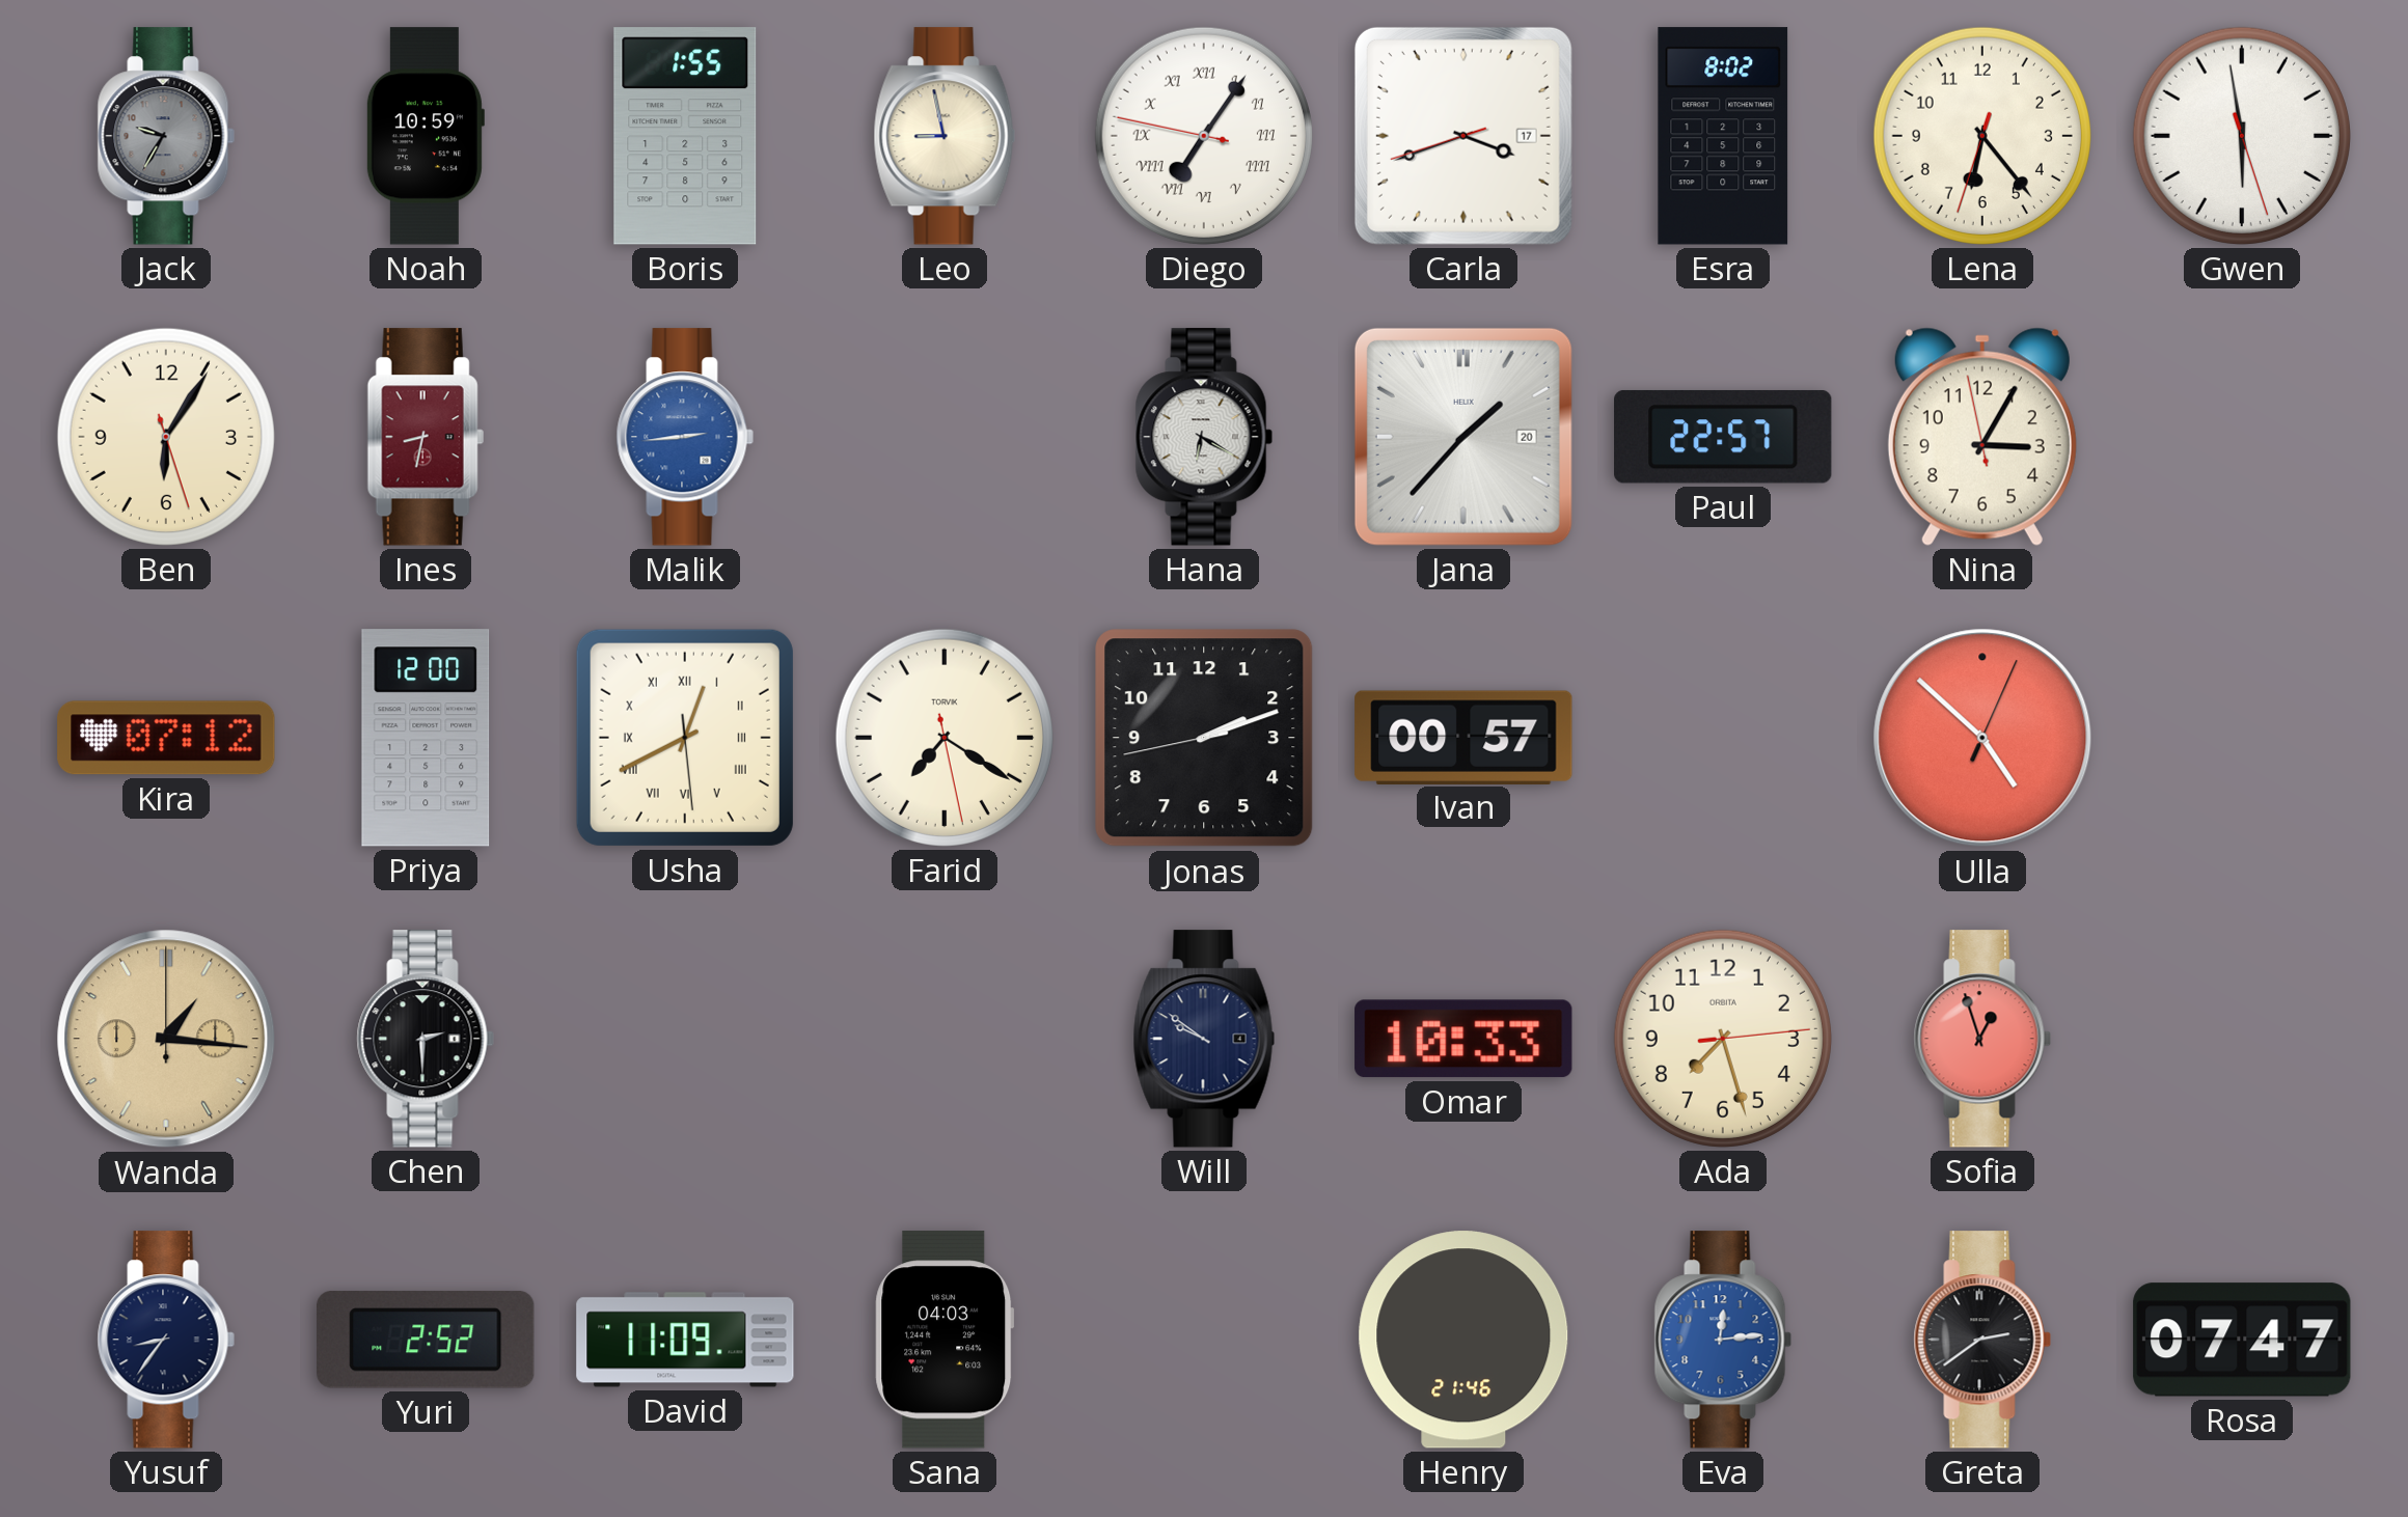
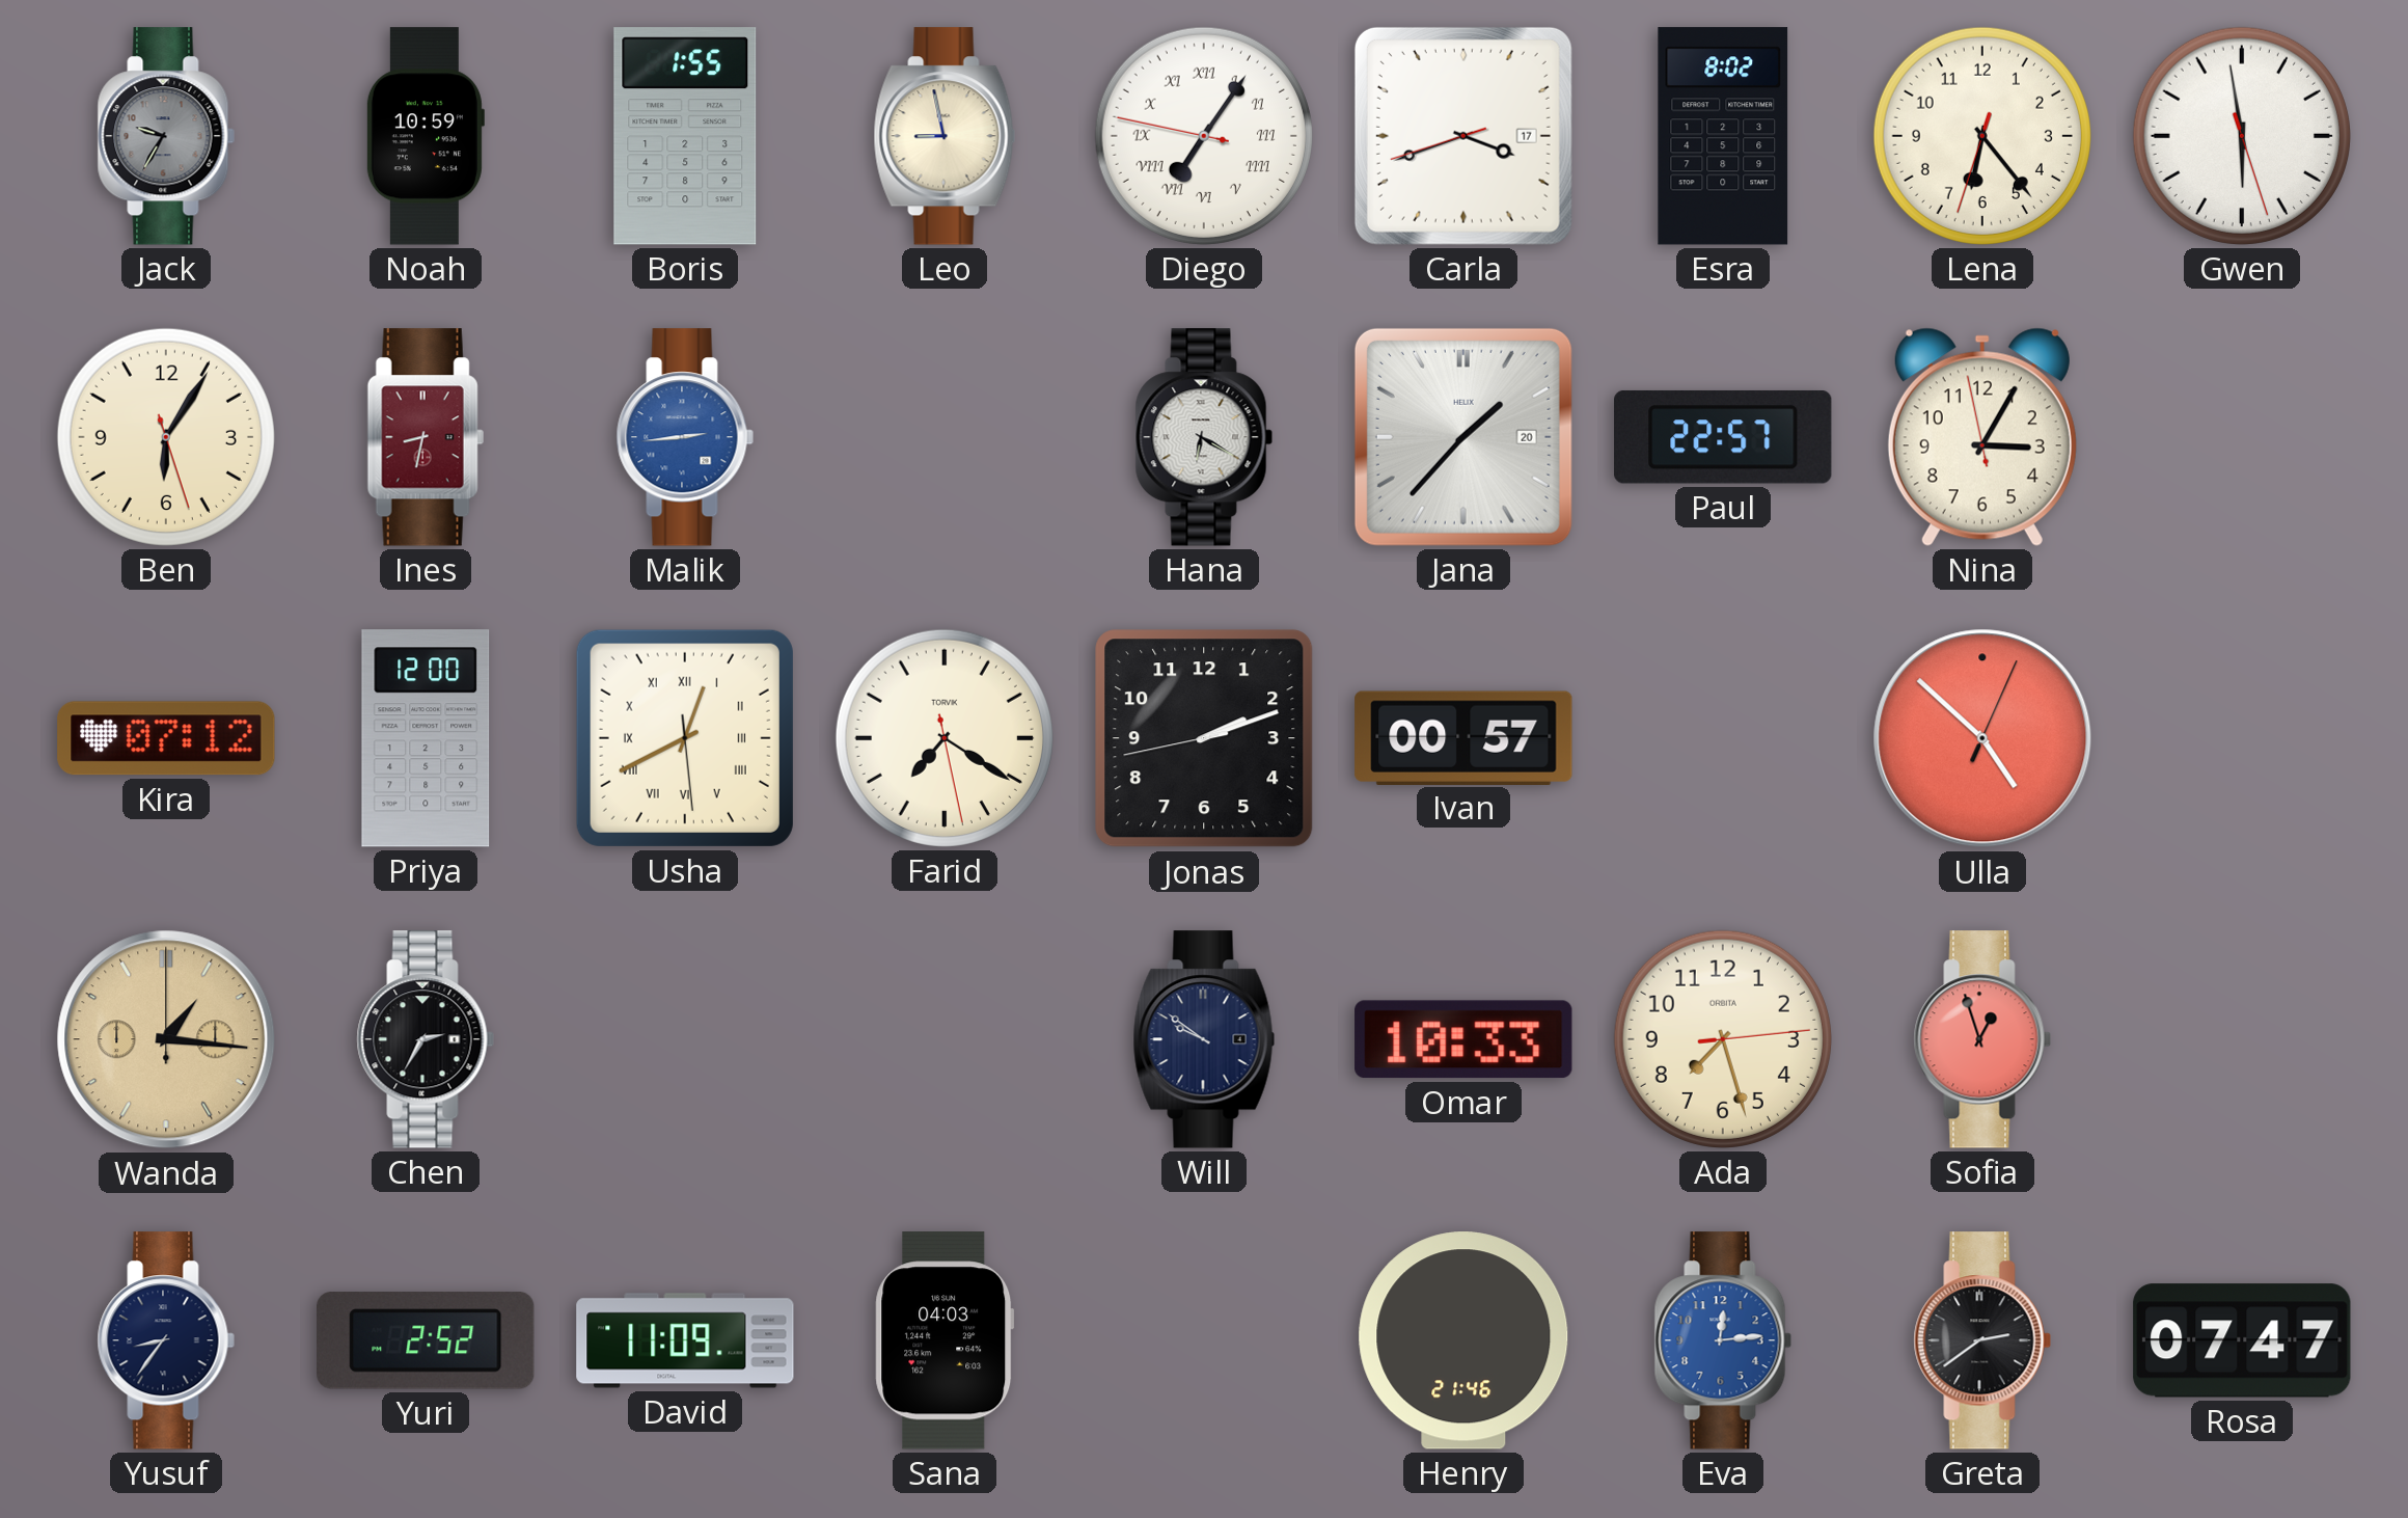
Chen: 2:30 -> 2:35
